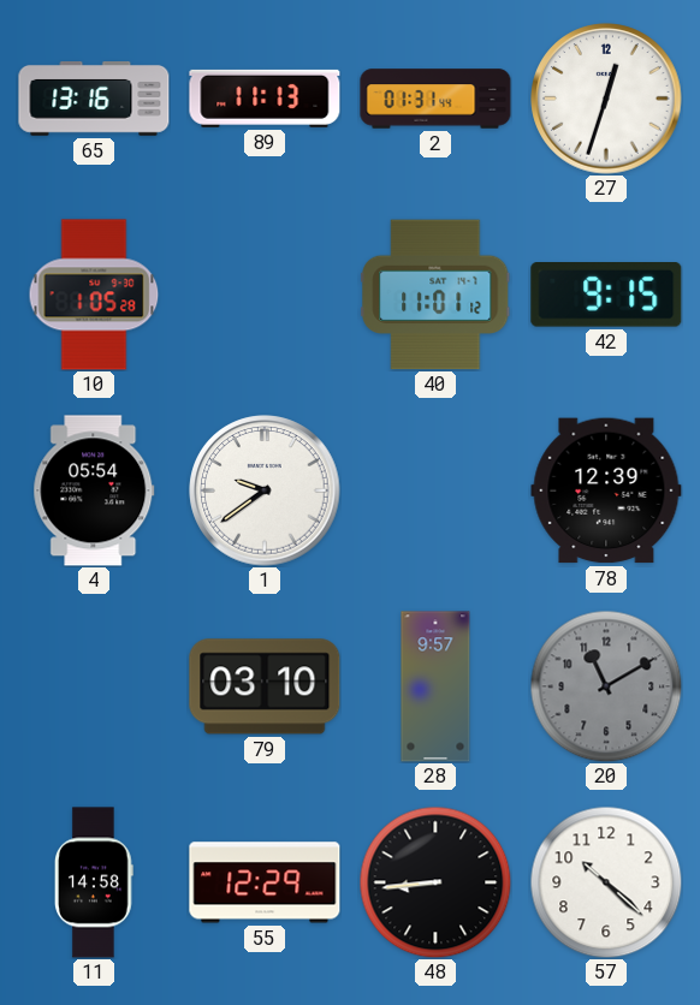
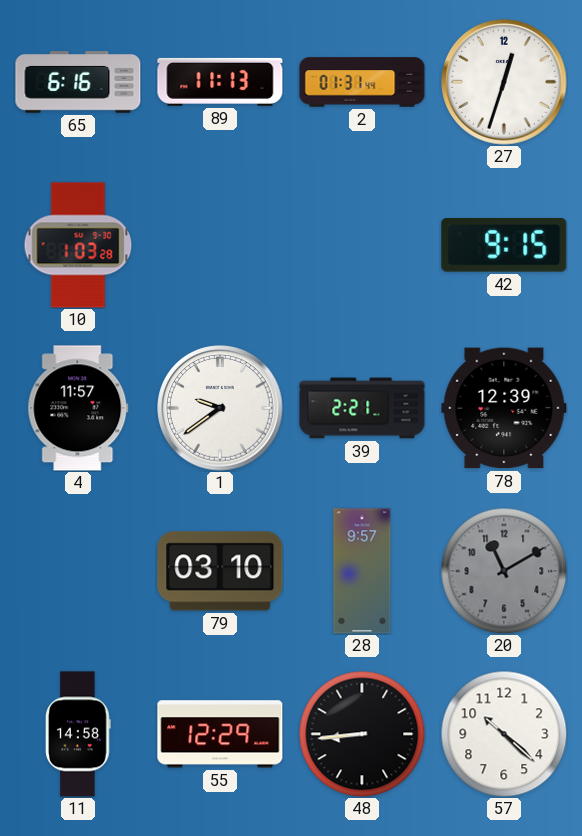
65: 13:16 -> 6:16
10: 1:05 -> 1:03
40: 11:01 -> none
4: 05:54 -> 11:57
39: none -> 2:21
